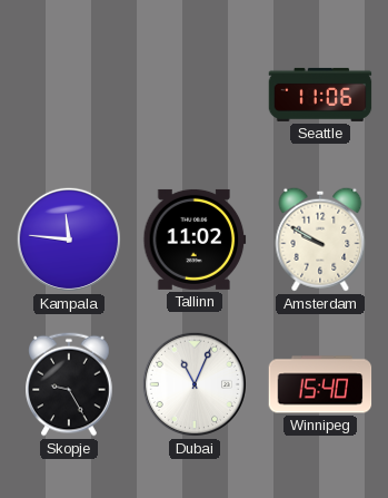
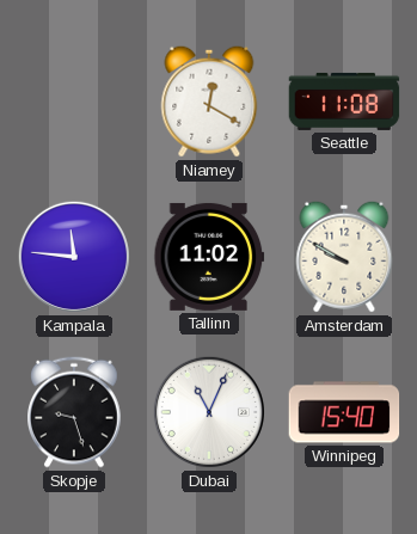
Niamey: none -> 12:20
Seattle: 11:06 -> 11:08
Skopje: 9:25 -> 9:27
